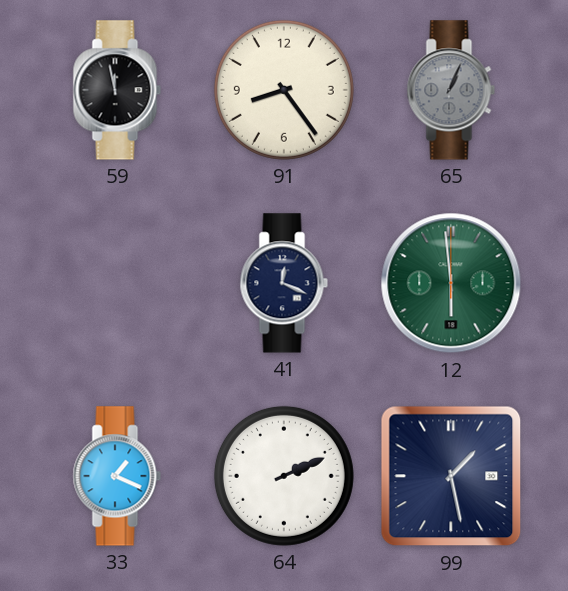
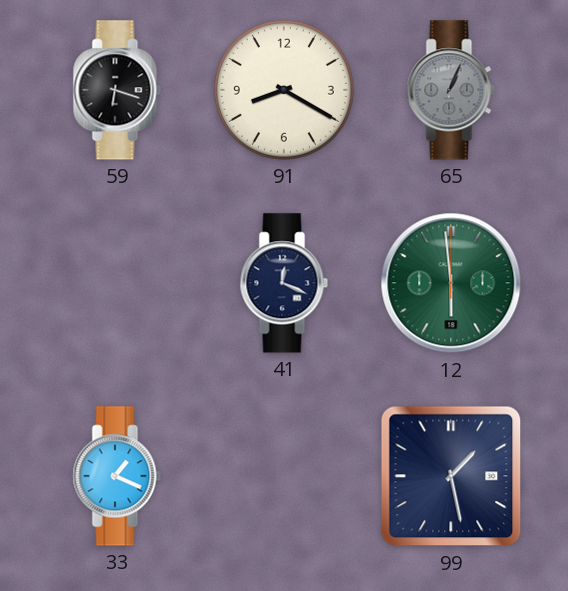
59: 11:58 -> 6:18
91: 8:24 -> 8:20
64: 2:11 -> none
